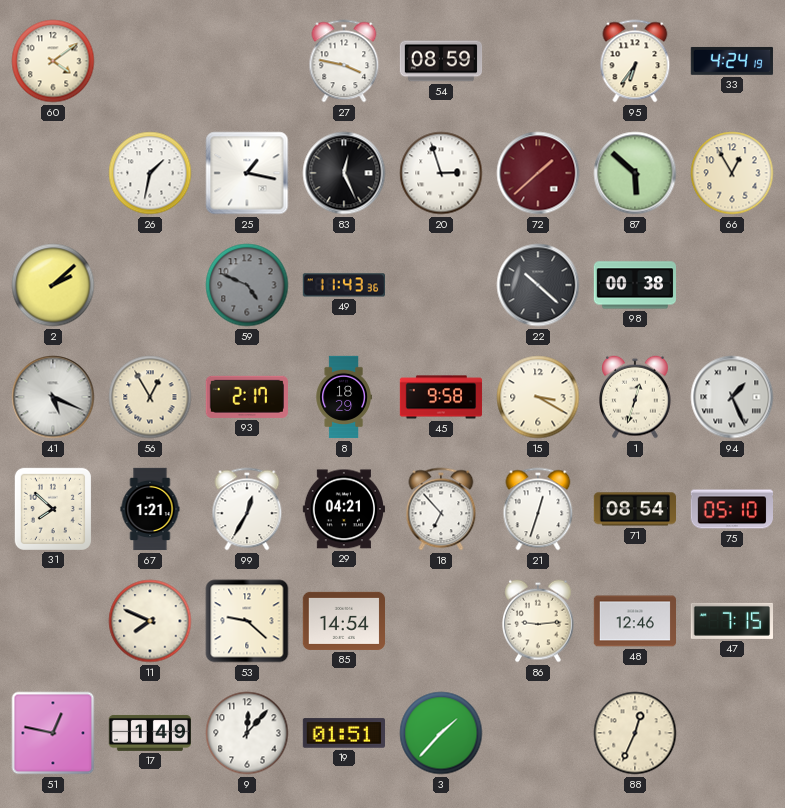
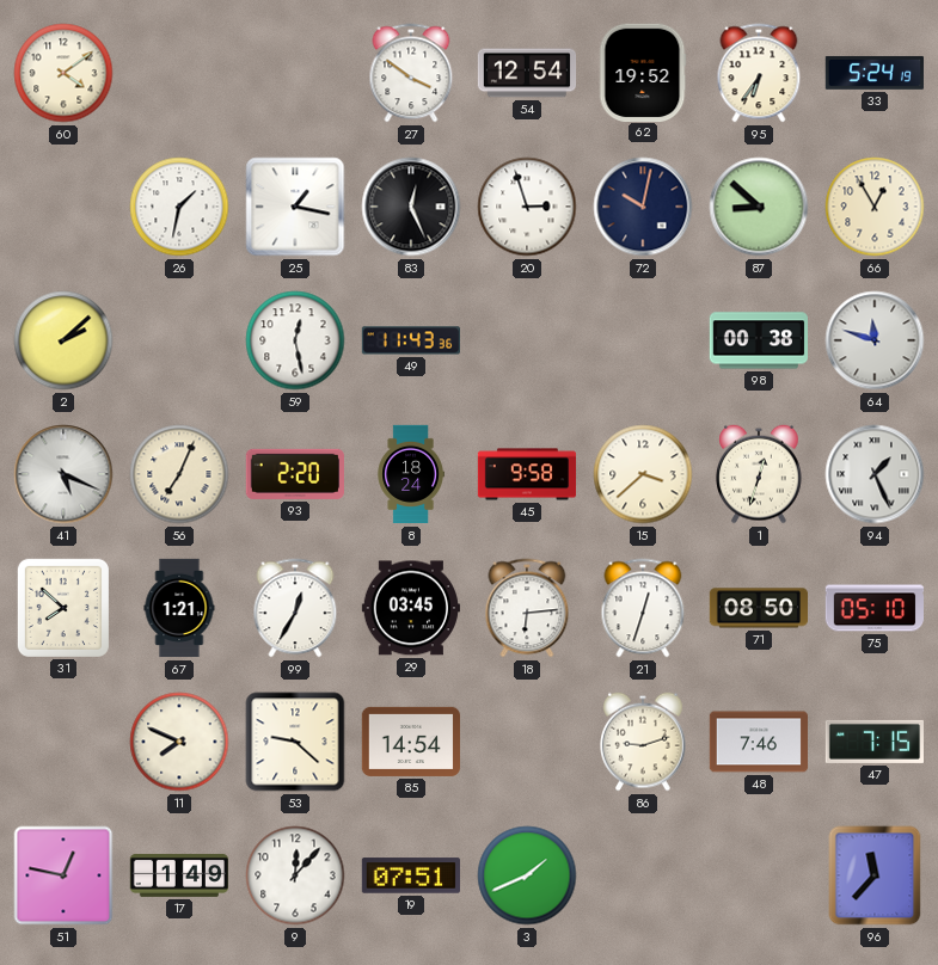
27: 3:47 -> 3:51
54: 08:59 -> 12:54
62: none -> 19:52
33: 4:24 -> 5:24
72: 1:38 -> 10:02
72 dial: burgundy -> navy
87: 5:52 -> 8:52
59: 4:49 -> 12:28
59 dial: grey -> white
22: 10:22 -> none
64: none -> 11:48
56: 12:55 -> 7:04
93: 2:17 -> 2:20
8: 18:29 -> 18:24
15: 3:20 -> 3:38
29: 04:21 -> 03:45
18: 6:53 -> 6:14
71: 08:54 -> 08:50
86: 9:14 -> 9:12
48: 12:46 -> 7:46
19: 01:51 -> 07:51
3: 1:37 -> 1:41
88: 12:34 -> none
96: none -> 11:37
